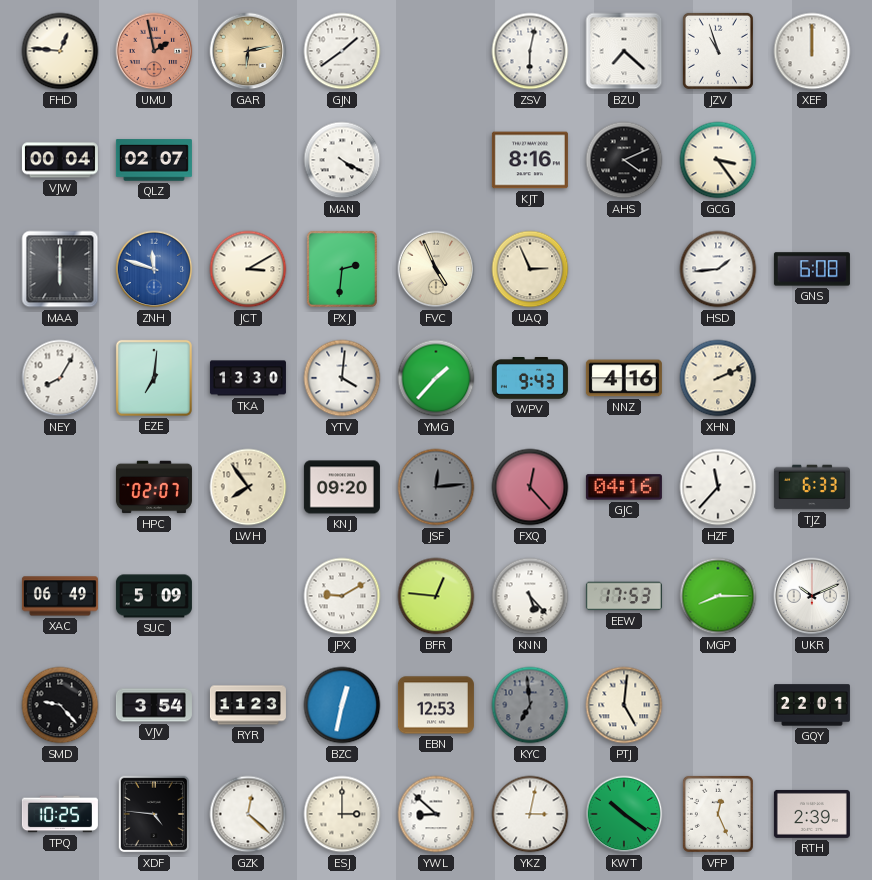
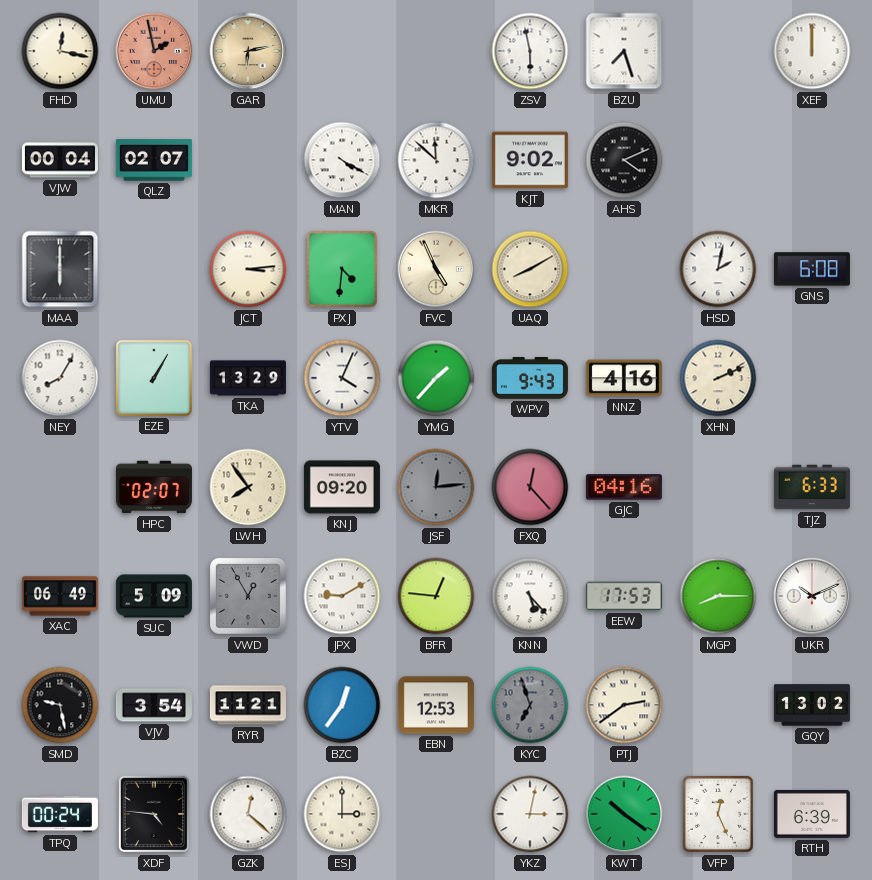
FHD: 12:46 -> 12:17
GJN: 1:39 -> none
ZSV: 6:02 -> 5:58
BZU: 7:22 -> 7:27
JZV: 10:57 -> none
MKR: none -> 11:52
KJT: 8:16 -> 9:02
GCG: 3:24 -> none
ZNH: 11:48 -> none
JCT: 3:10 -> 3:14
PXJ: 2:31 -> 4:31
UAQ: 2:56 -> 8:10
HSD: 1:44 -> 2:02
EZE: 7:01 -> 1:05
TKA: 13:30 -> 13:29
YTV: 4:01 -> 4:04
HZF: 11:37 -> none
VWD: none -> 12:55
SMD: 9:23 -> 9:28
RYR: 11:23 -> 11:21
BZC: 12:32 -> 12:36
KYC: 6:59 -> 6:57
PTJ: 5:01 -> 2:39
GQY: 22:01 -> 13:02
TPQ: 10:25 -> 00:24
YWL: 8:52 -> none
RTH: 2:39 -> 6:39
